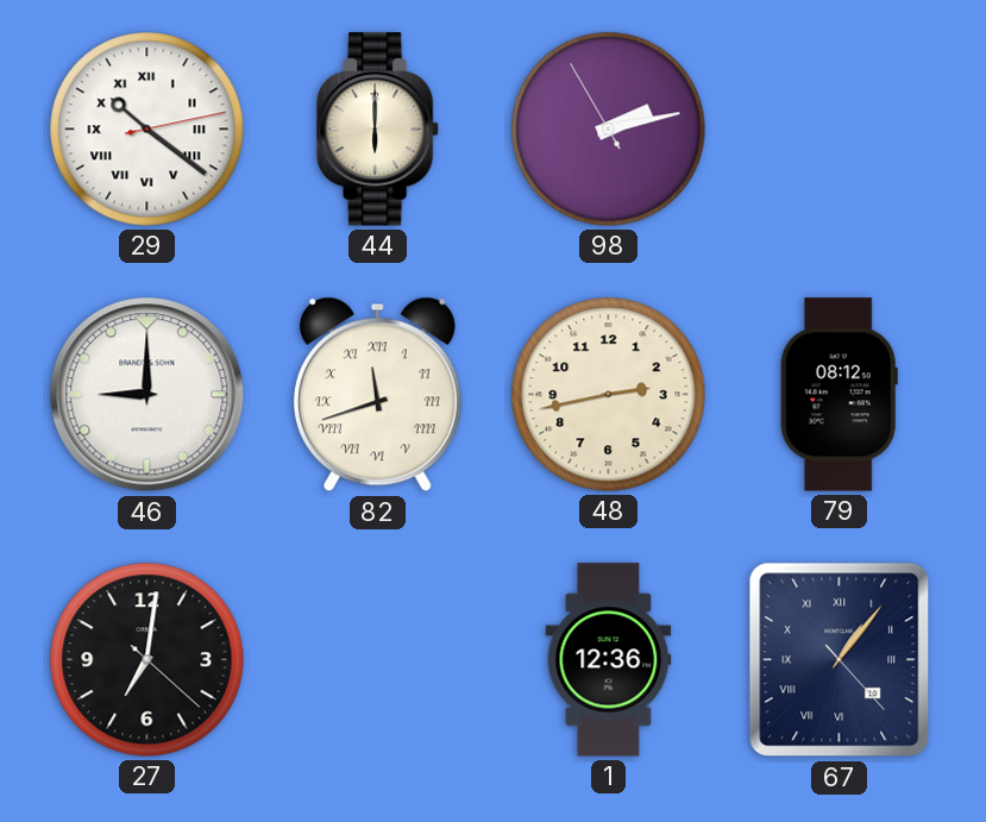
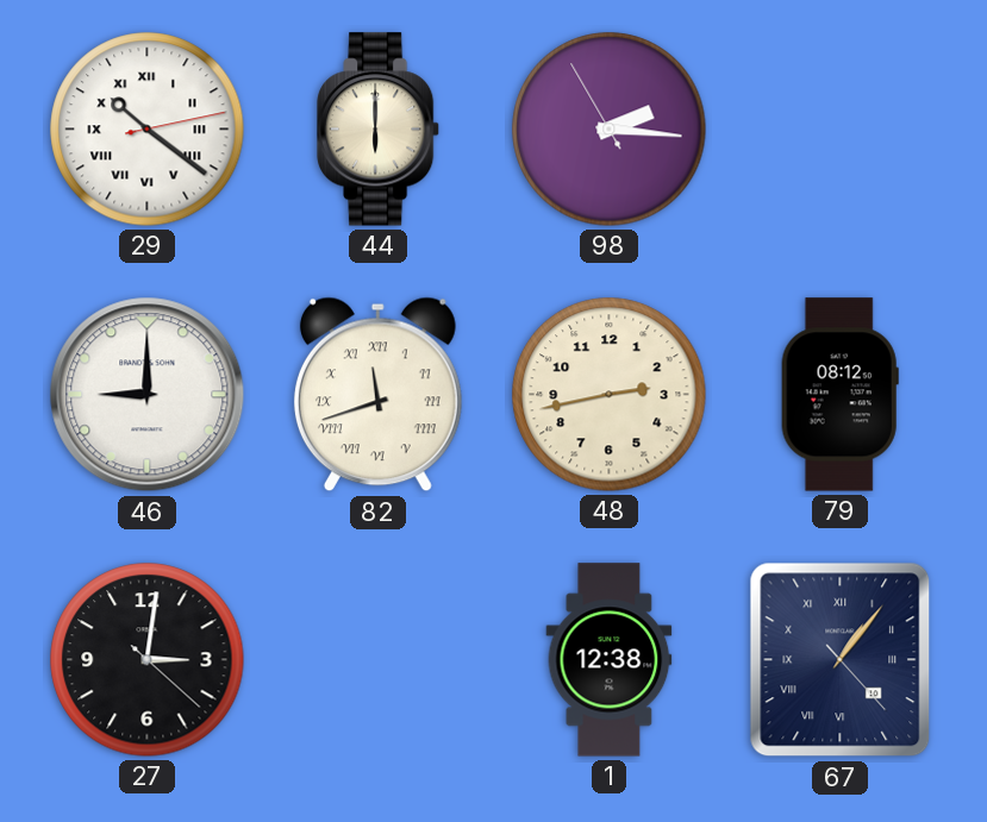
98: 2:12 -> 2:15
27: 7:01 -> 3:01
1: 12:36 -> 12:38
